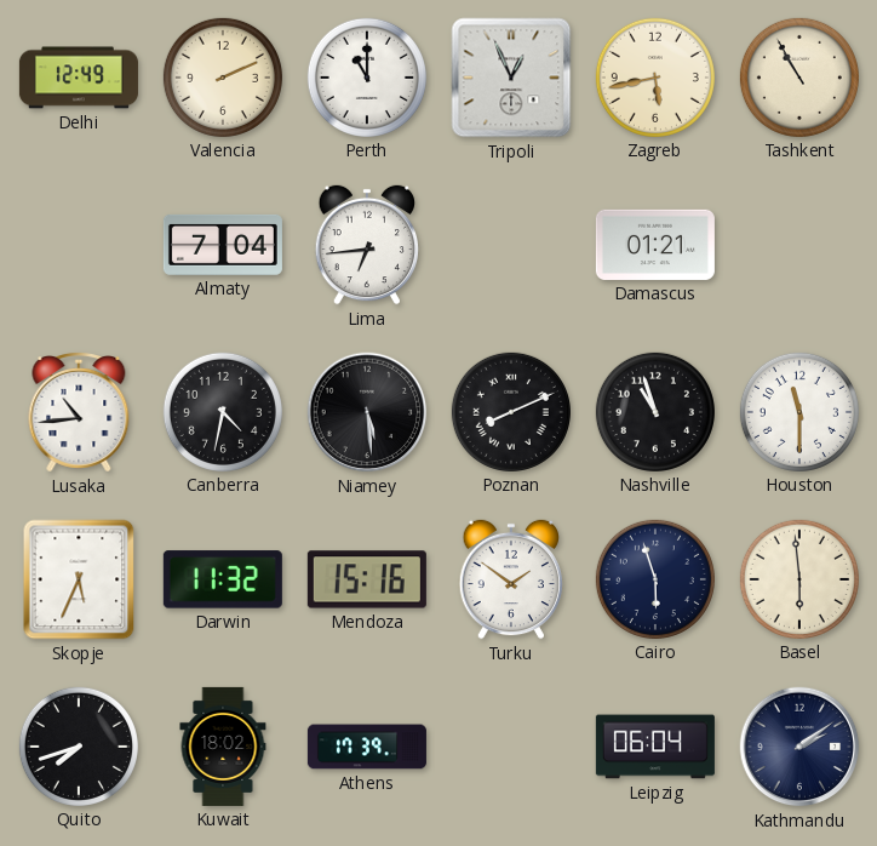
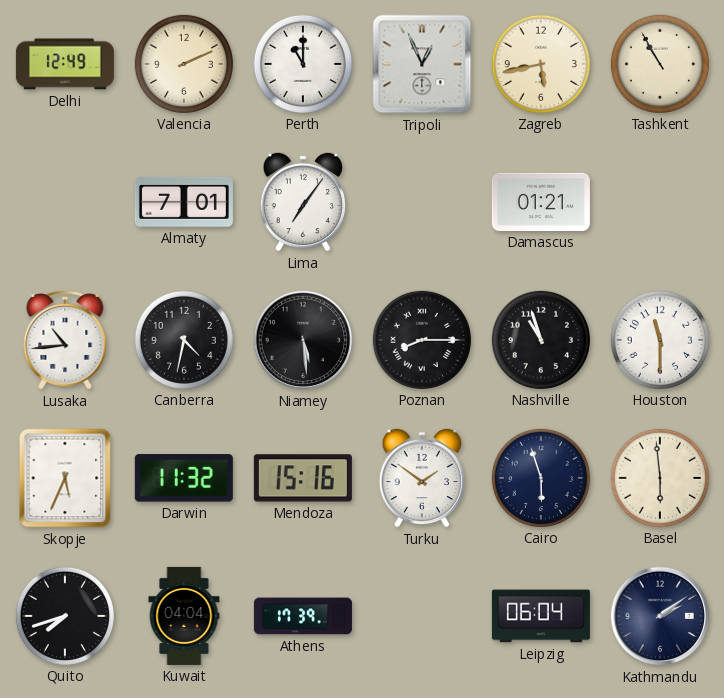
Almaty: 7:04 -> 7:01
Lima: 6:44 -> 7:06
Poznan: 8:11 -> 8:15
Kuwait: 18:02 -> 04:04
